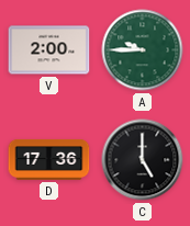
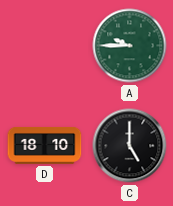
V: 2:00 -> none
D: 17:36 -> 18:10
